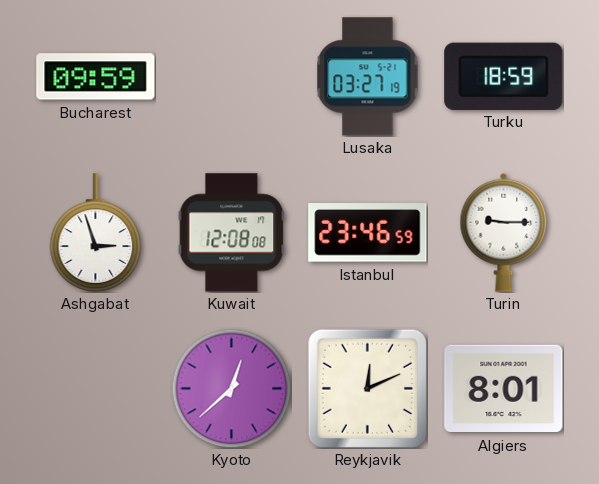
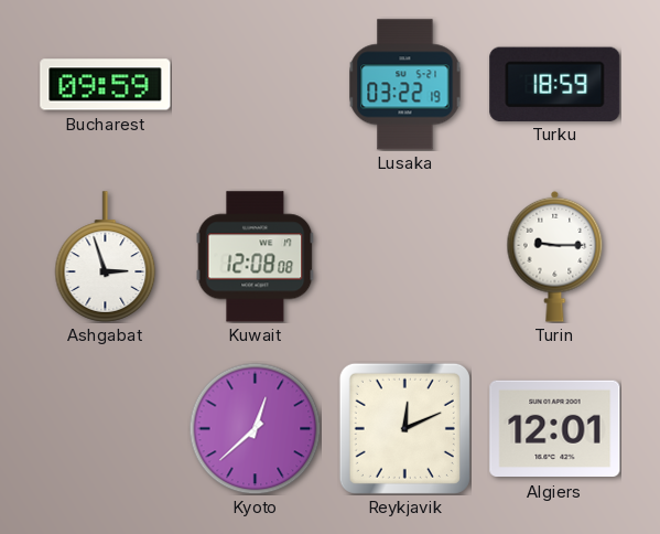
Lusaka: 03:27 -> 03:22
Istanbul: 23:46 -> none
Algiers: 8:01 -> 12:01
